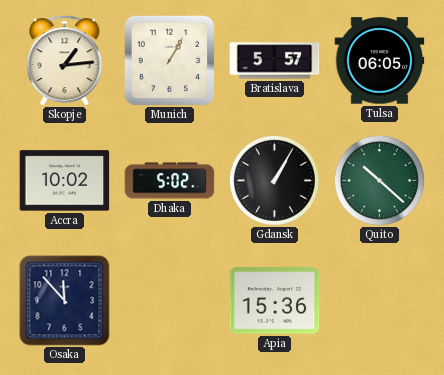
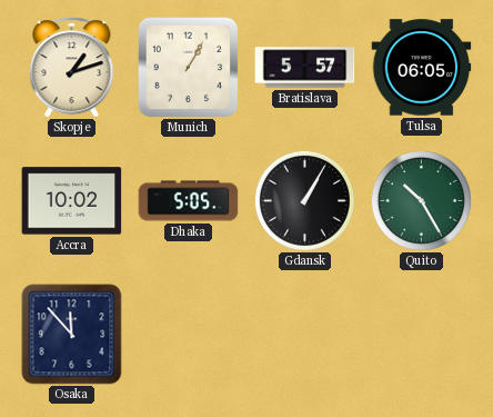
Skopje: 1:14 -> 1:12
Dhaka: 5:02 -> 5:05
Quito: 10:22 -> 10:25
Apia: 15:36 -> none
